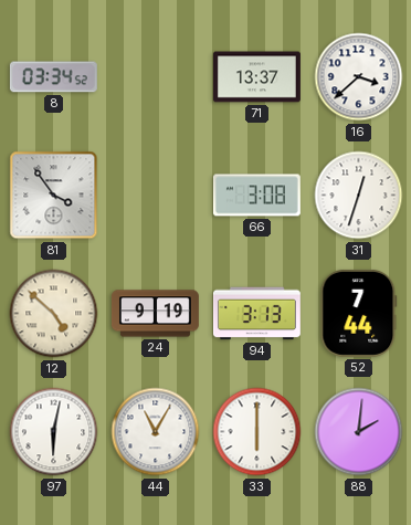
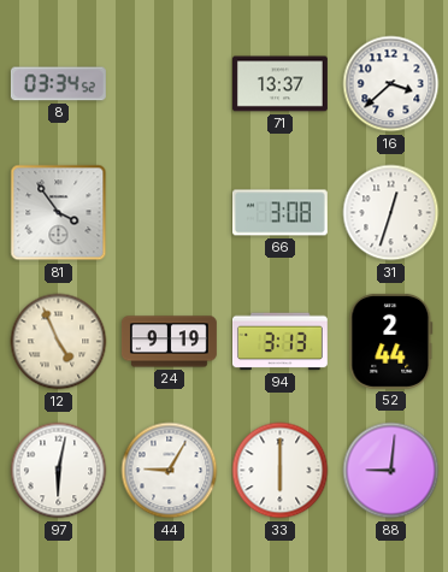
12: 4:52 -> 4:56
52: 7:44 -> 2:44
44: 11:05 -> 9:05
88: 2:01 -> 9:01
